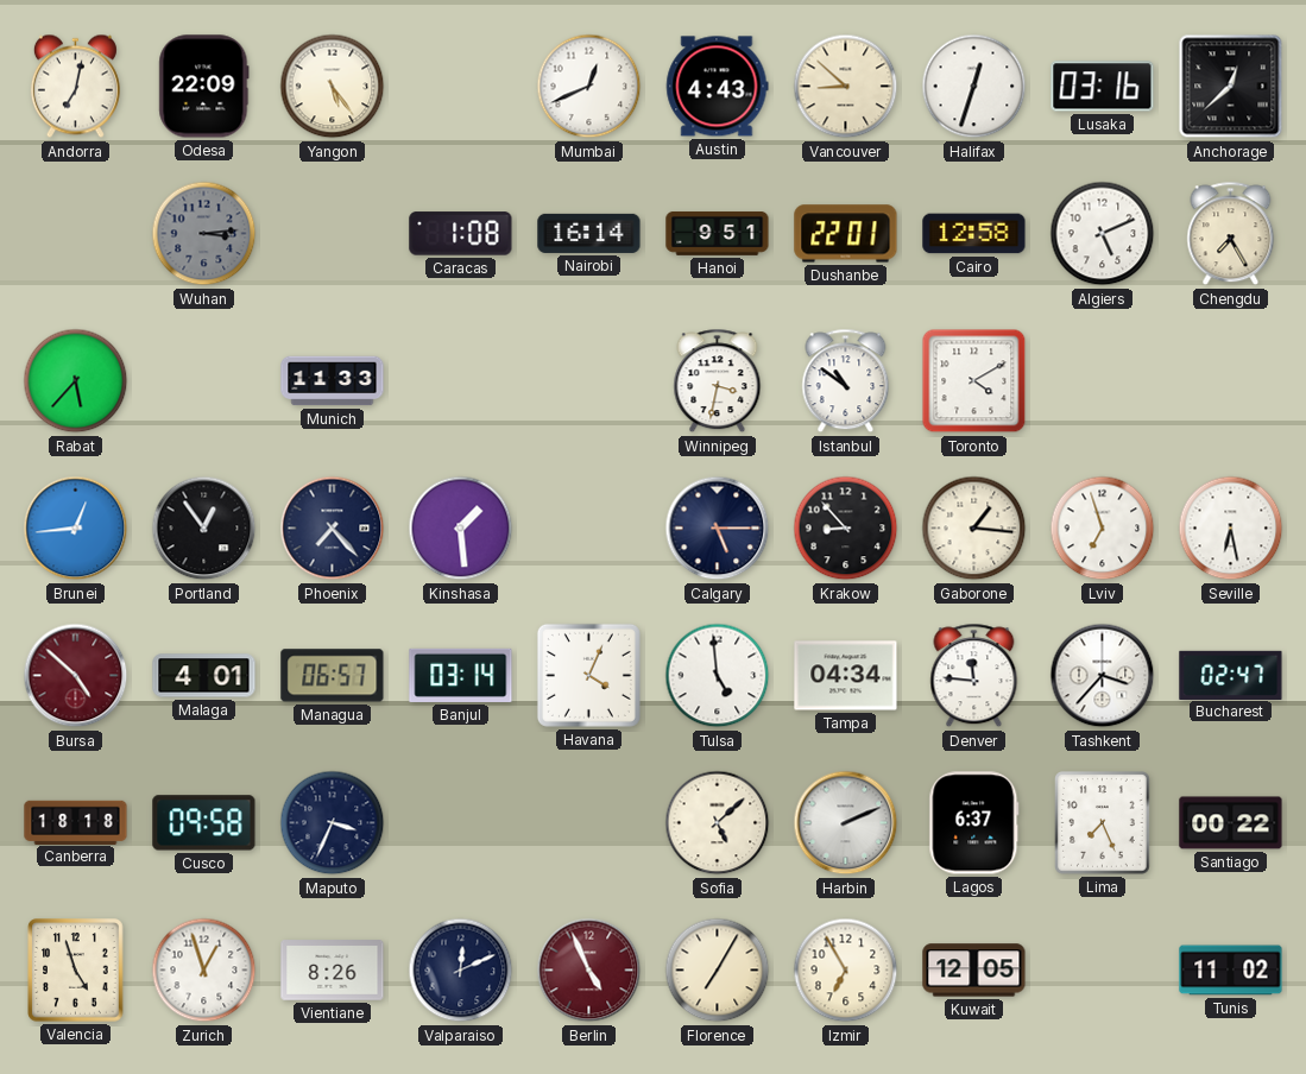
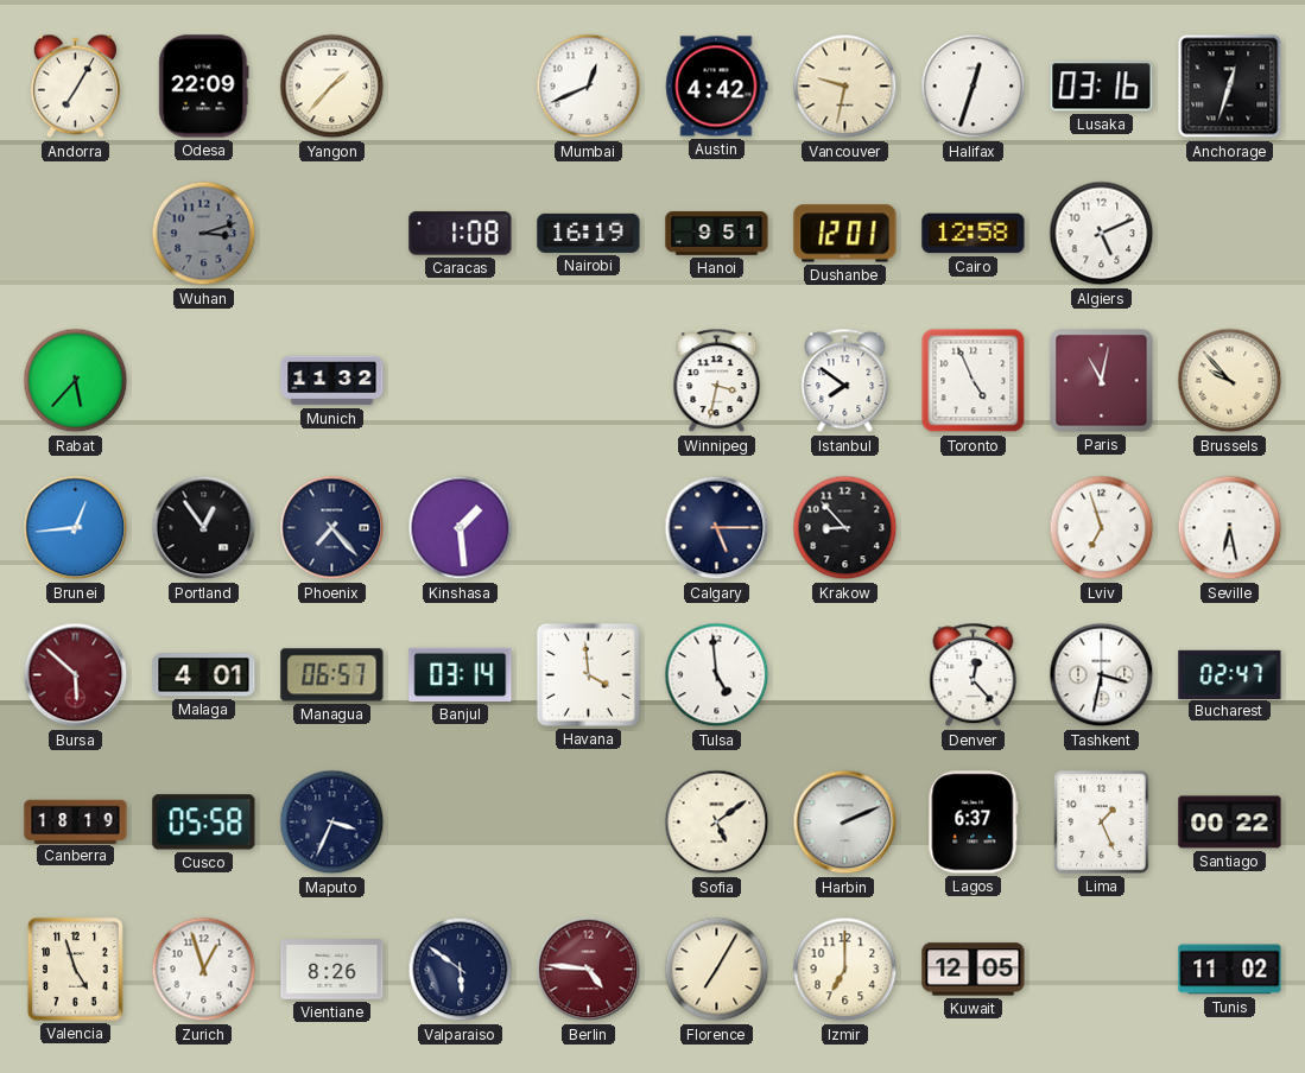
Andorra: 7:02 -> 7:05
Yangon: 5:24 -> 1:37
Austin: 4:43 -> 4:42
Vancouver: 8:52 -> 9:32
Anchorage: 12:38 -> 12:33
Wuhan: 3:14 -> 3:12
Nairobi: 16:14 -> 16:19
Dushanbe: 22:01 -> 12:01
Chengdu: 7:25 -> none
Munich: 11:33 -> 11:32
Istanbul: 10:51 -> 7:51
Toronto: 4:10 -> 4:56
Paris: none -> 11:02
Brussels: none -> 9:53
Gaborone: 1:16 -> none
Bursa: 4:52 -> 5:52
Havana: 4:04 -> 3:59
Tampa: 04:34 -> none
Denver: 11:46 -> 12:23
Tashkent: 3:37 -> 3:32
Canberra: 18:18 -> 18:19
Cusco: 09:58 -> 05:58
Sofia: 5:08 -> 5:09
Lima: 7:26 -> 1:26
Valparaiso: 12:11 -> 5:51
Berlin: 4:56 -> 4:46
Izmir: 6:55 -> 7:00
